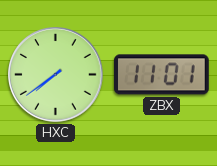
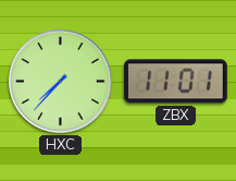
HXC: 7:39 -> 7:37
